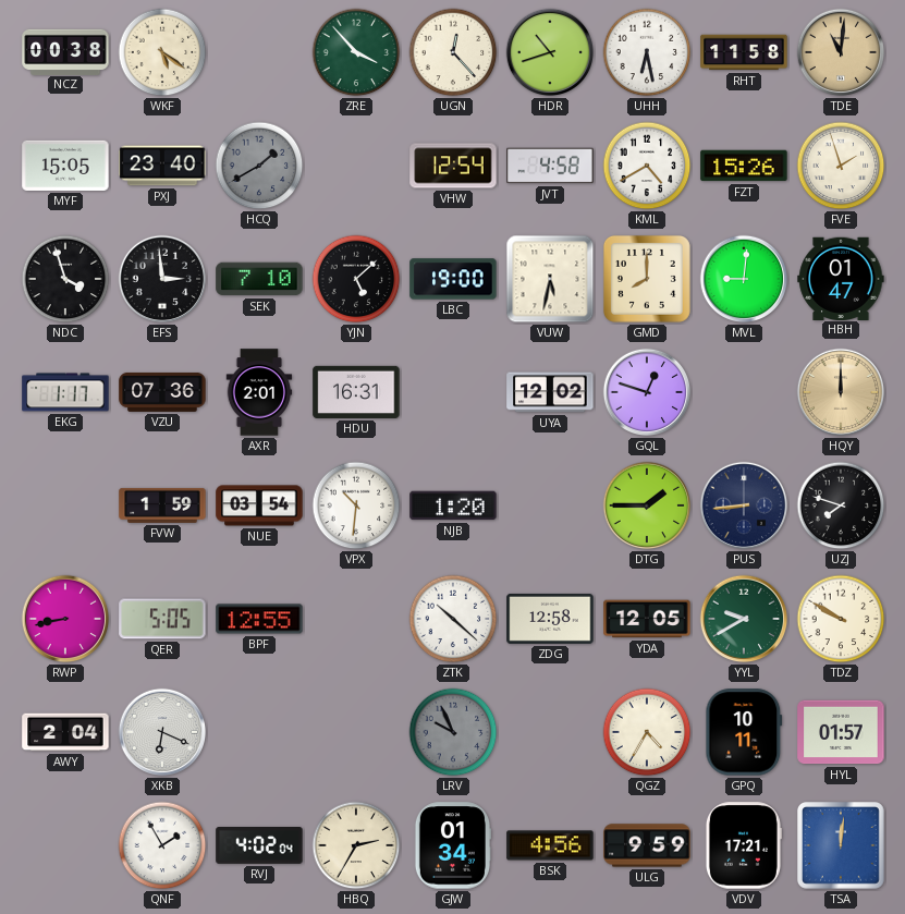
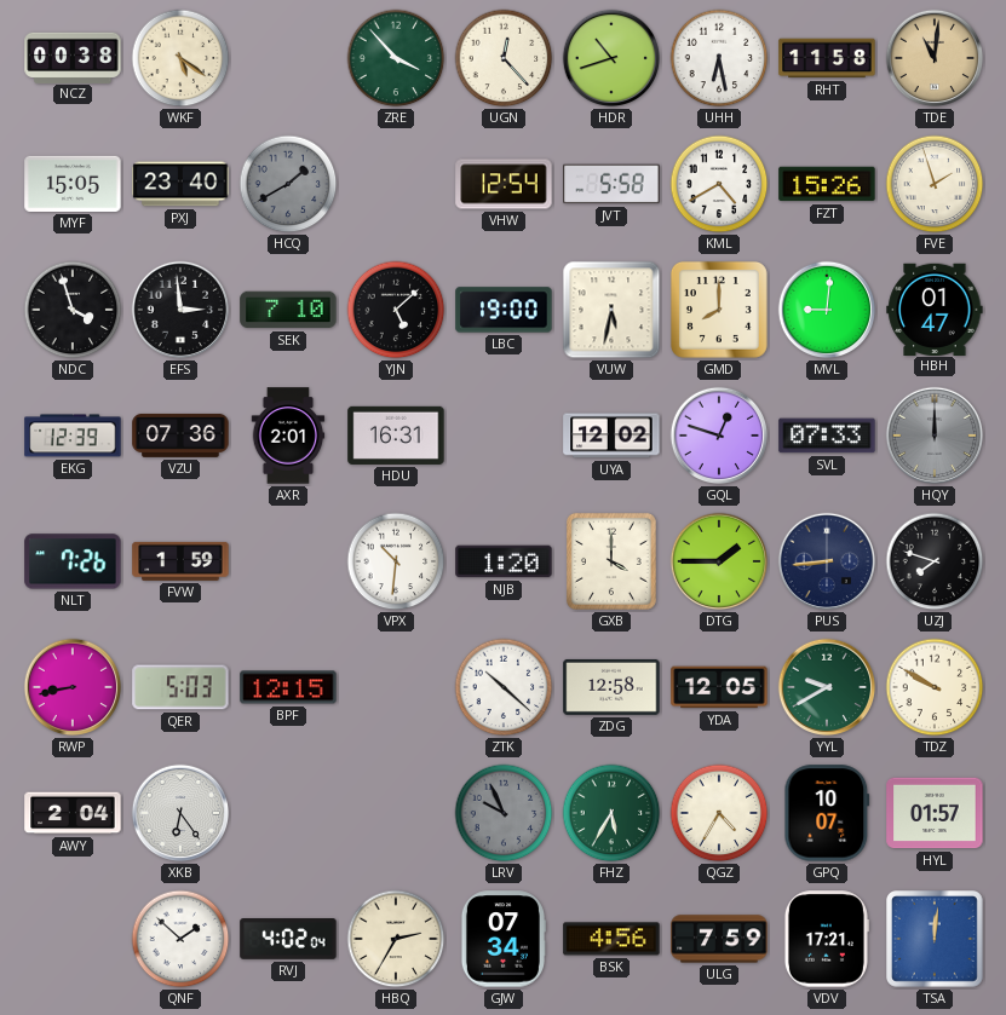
JVT: 4:58 -> 5:58
EKG: 1:17 -> 12:39
SVL: none -> 07:33
HQY dial: champagne -> grey
NLT: none -> 7:26
NUE: 03:54 -> none
GXB: none -> 4:00
QER: 5:05 -> 5:03
BPF: 12:55 -> 12:15
XKB: 6:19 -> 6:24
FHZ: none -> 5:35
GPQ: 10:11 -> 10:07
QNF: 1:55 -> 1:52
GJW: 01:34 -> 07:34
ULG: 9:59 -> 7:59
